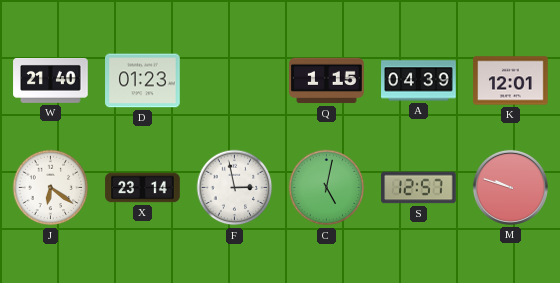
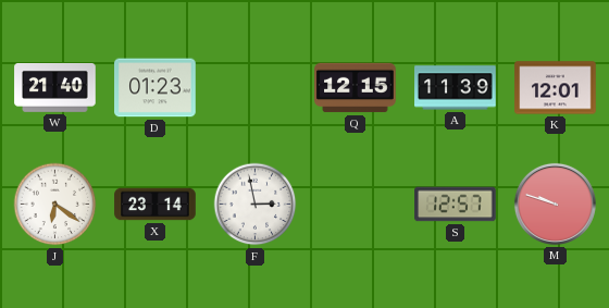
Q: 1:15 -> 12:15
A: 04:39 -> 11:39
C: 5:02 -> none
